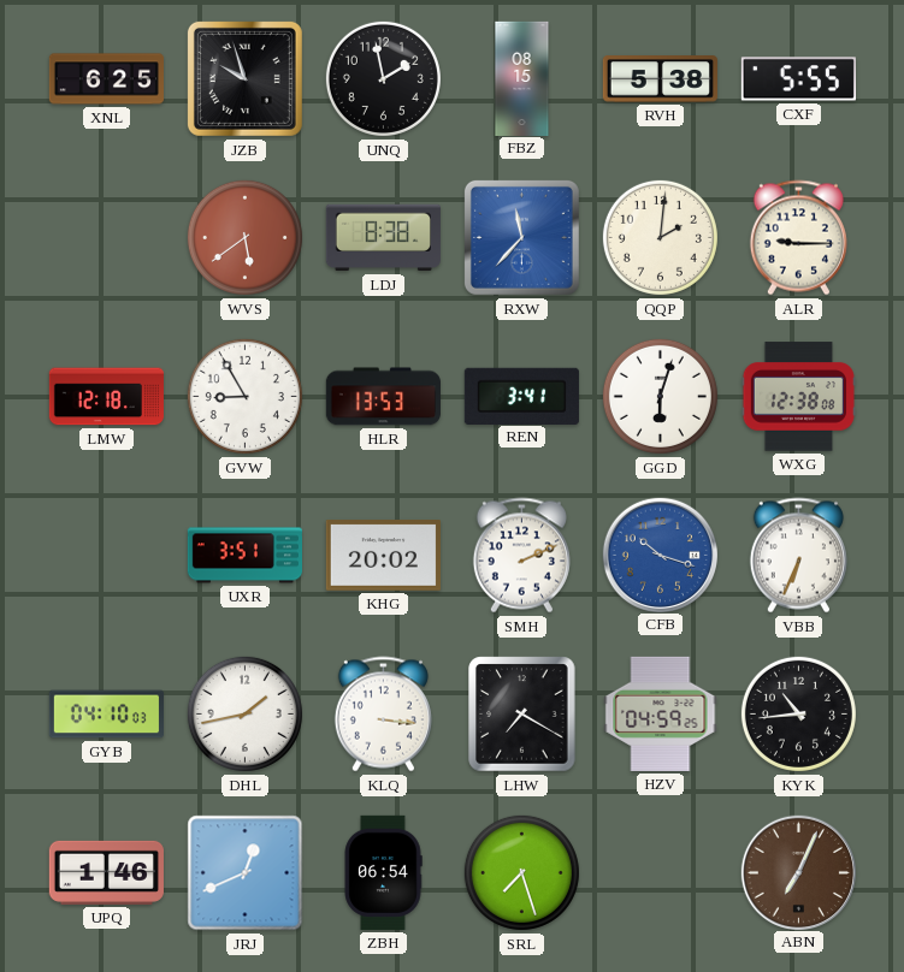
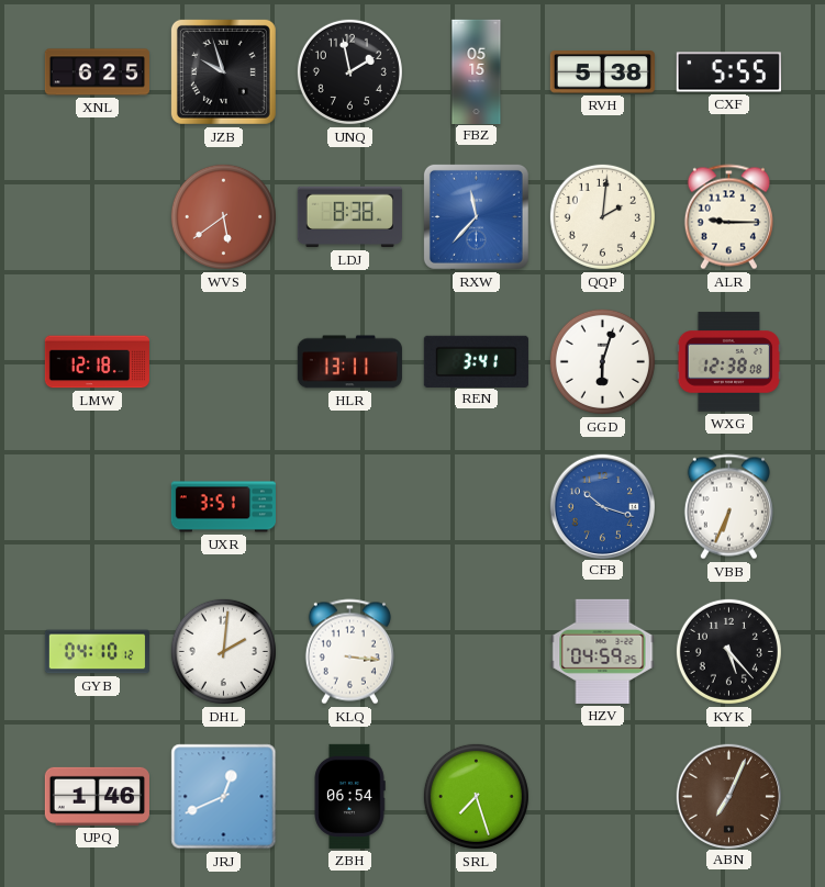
FBZ: 08:15 -> 05:15
GVW: 8:55 -> none
HLR: 13:53 -> 13:11
KHG: 20:02 -> none
SMH: 2:11 -> none
GYB: 04:10:03 -> 04:10:12
DHL: 1:43 -> 2:01
LHW: 7:20 -> none
KYK: 10:44 -> 5:23
